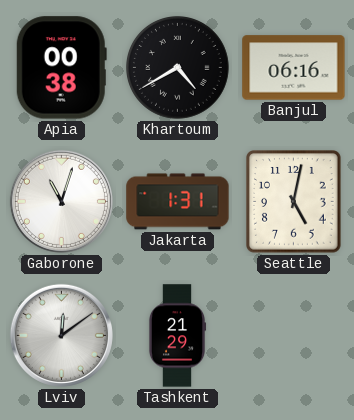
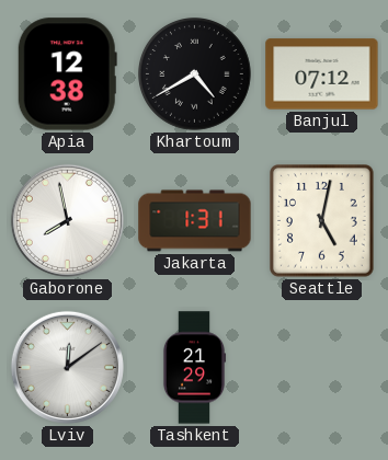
Apia: 00:38 -> 12:38
Banjul: 06:16 -> 07:12
Gaborone: 11:03 -> 7:58
